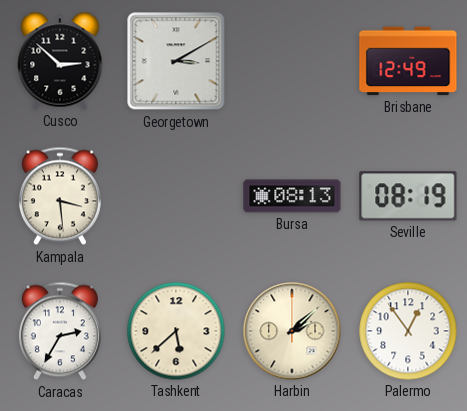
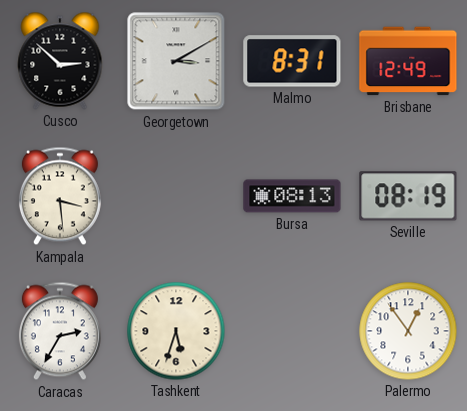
Malmo: none -> 8:31
Tashkent: 5:38 -> 5:33
Harbin: 2:08 -> none
